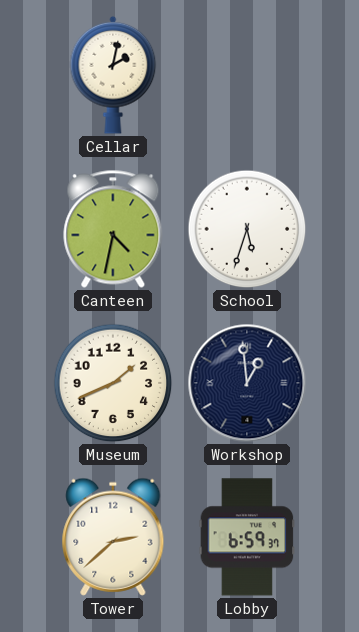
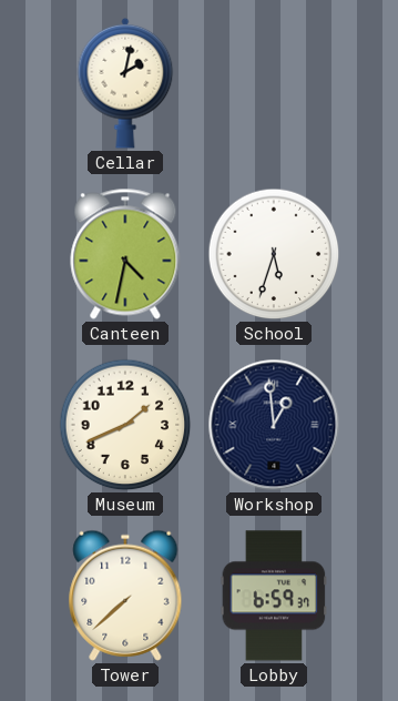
Tower: 2:38 -> 7:38
